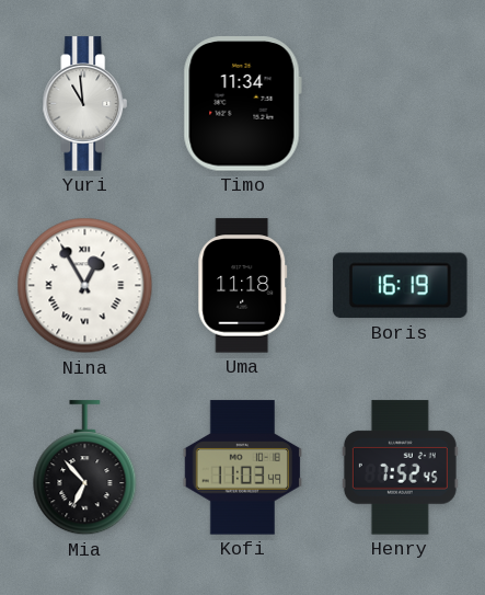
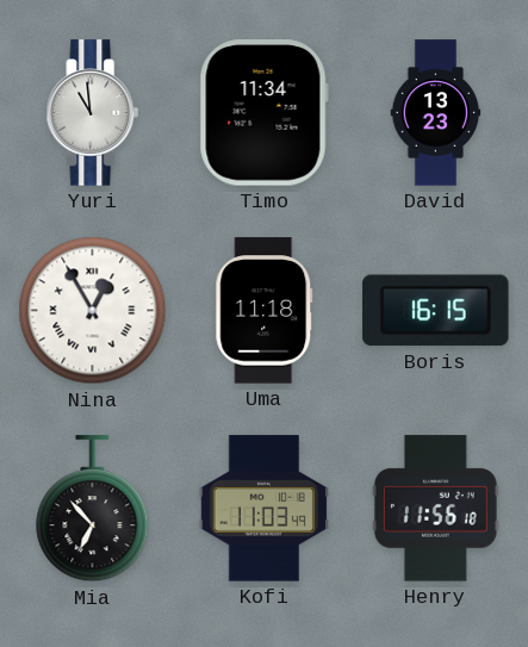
David: none -> 13:23
Boris: 16:19 -> 16:15
Henry: 7:52 -> 11:56
